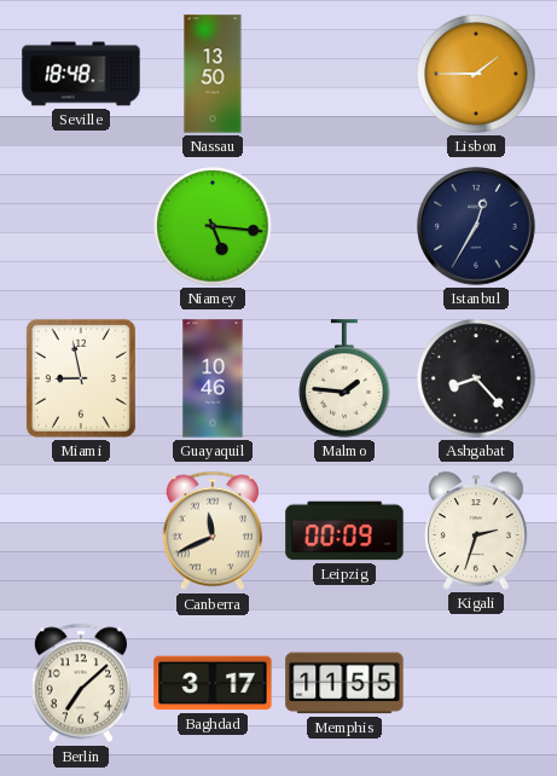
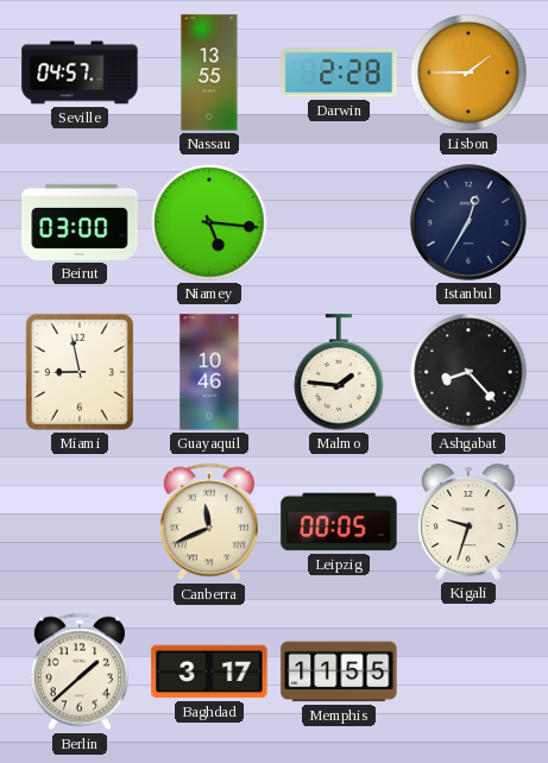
Seville: 18:48 -> 04:57
Nassau: 13:50 -> 13:55
Darwin: none -> 2:28
Beirut: none -> 03:00
Leipzig: 00:09 -> 00:05
Kigali: 2:33 -> 9:33
Berlin: 7:08 -> 1:38
